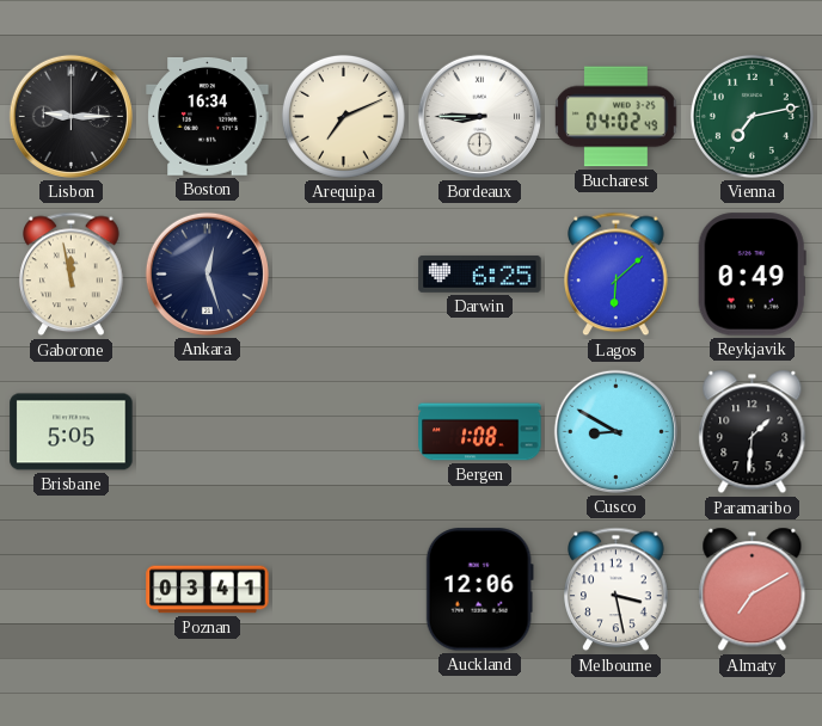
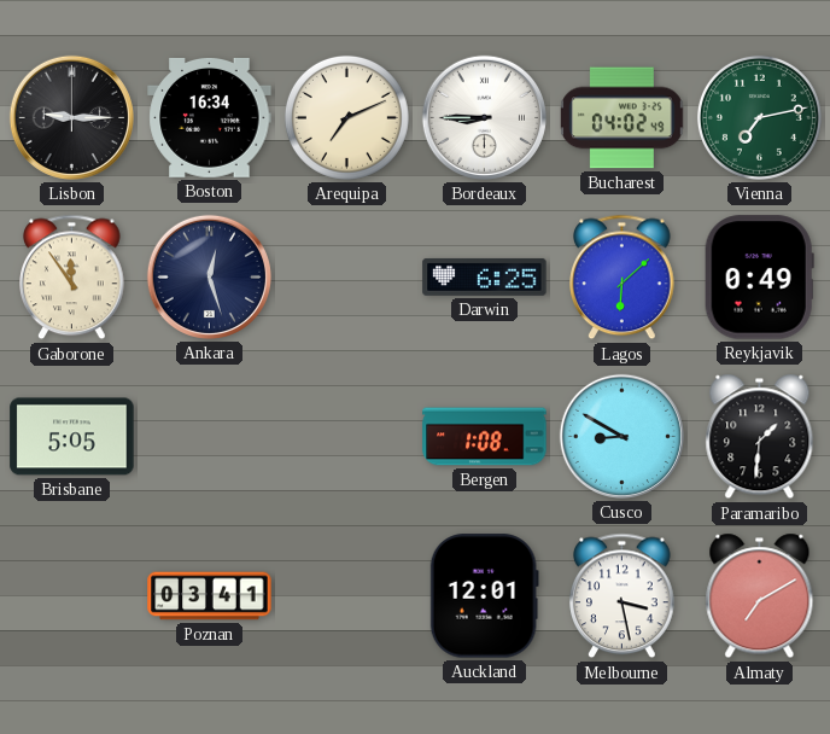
Gaborone: 11:58 -> 11:54
Auckland: 12:06 -> 12:01
